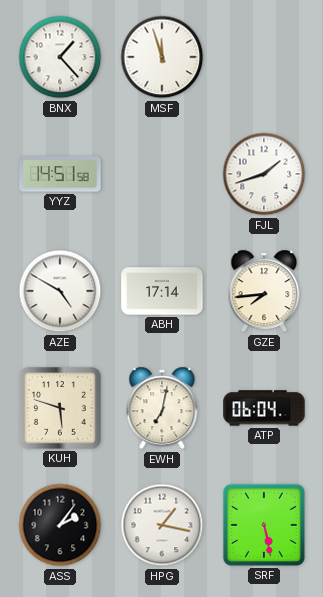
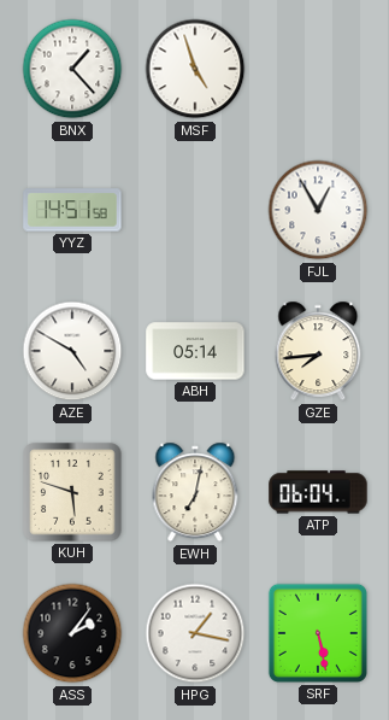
MSF: 11:57 -> 4:57
FJL: 1:42 -> 12:55
ABH: 17:14 -> 05:14
